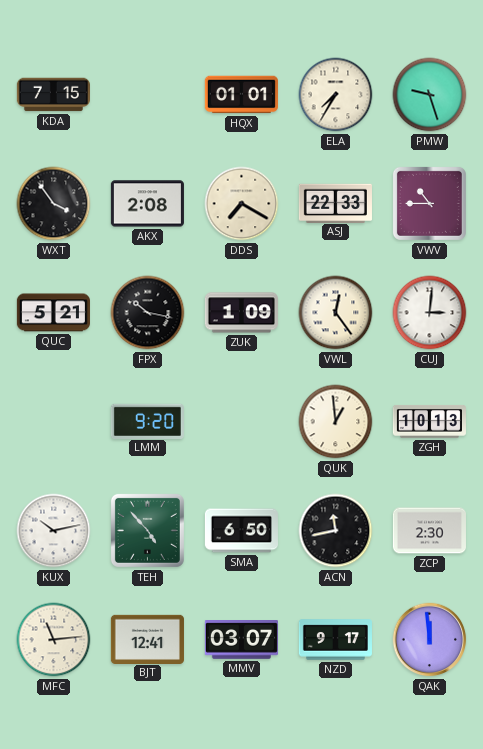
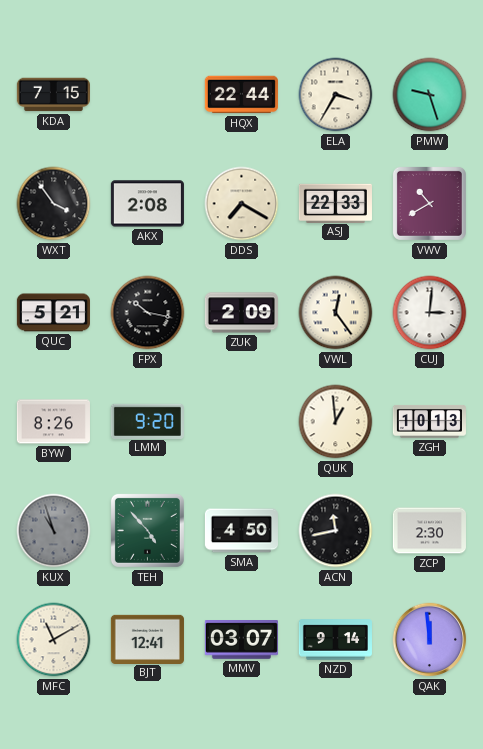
HQX: 01:01 -> 22:44
ELA: 7:35 -> 3:35
VWV: 10:45 -> 10:40
ZUK: 1:09 -> 2:09
BYW: none -> 8:26
KUX: 10:13 -> 10:57
KUX dial: white -> grey
SMA: 6:50 -> 4:50
MFC: 11:14 -> 11:10
NZD: 9:17 -> 9:14
